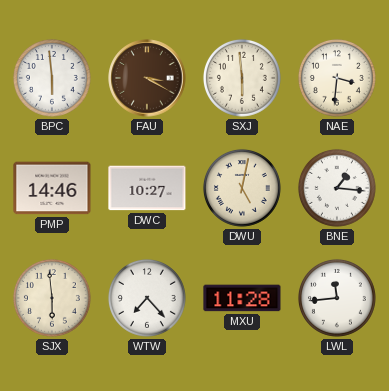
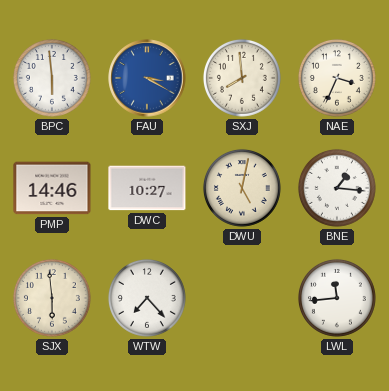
FAU dial: brown -> blue
SXJ: 5:59 -> 7:59
NAE: 3:31 -> 3:34
MXU: 11:28 -> none
